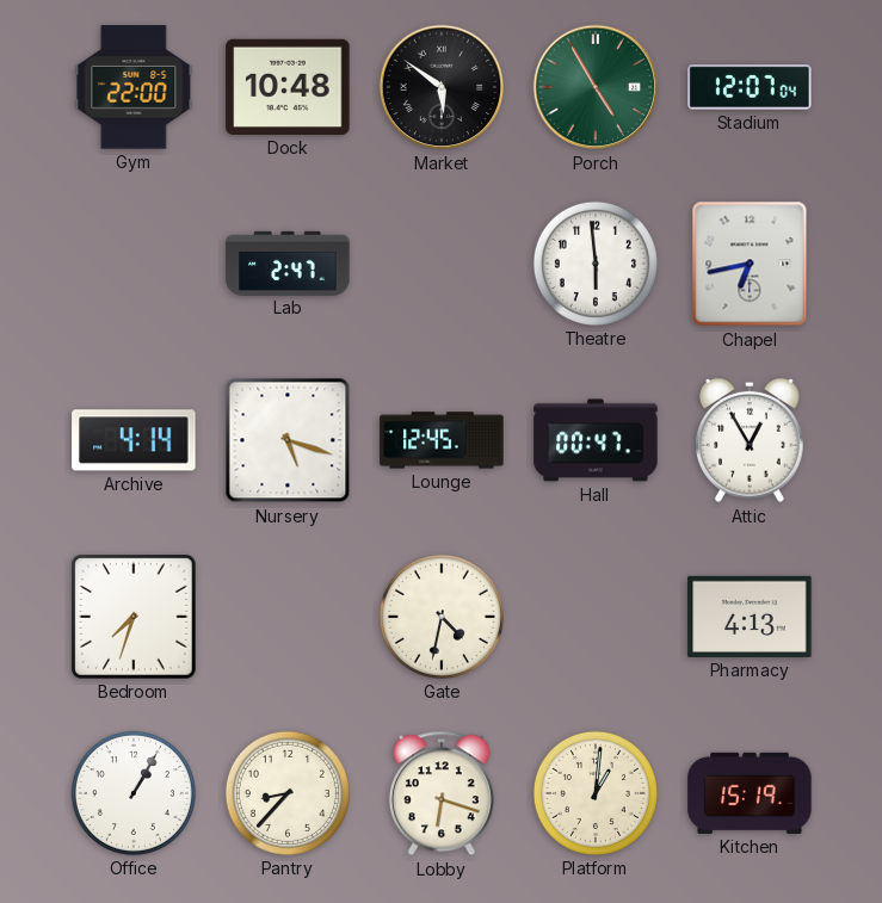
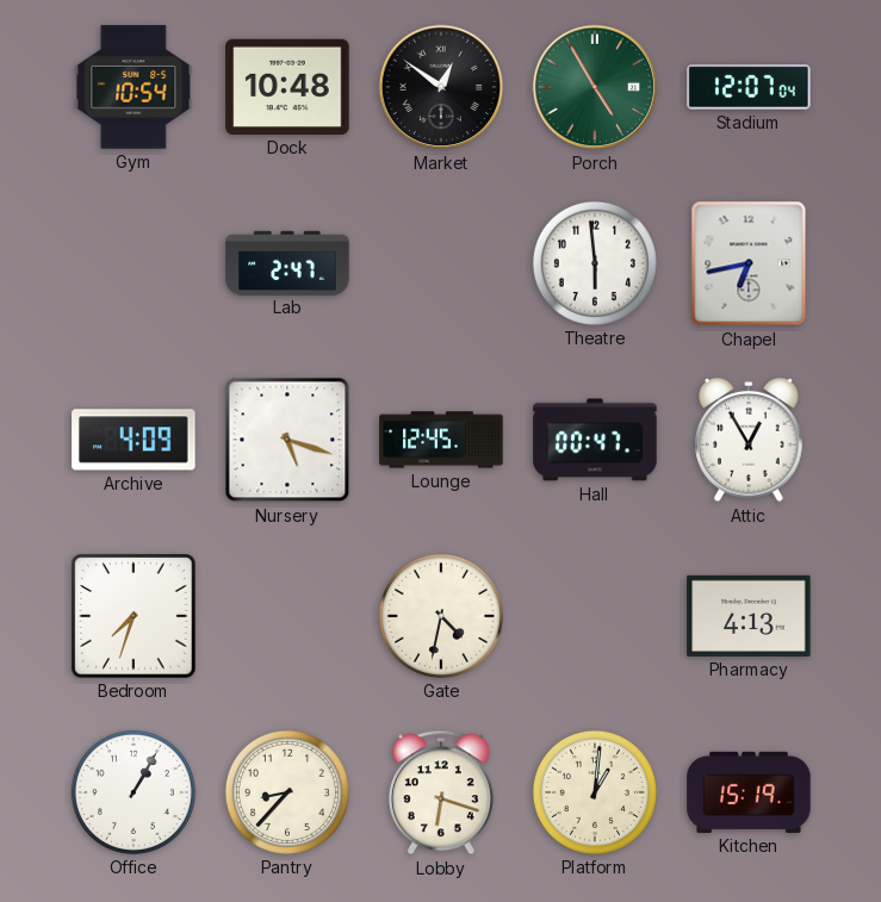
Gym: 22:00 -> 10:54
Market: 5:51 -> 12:51
Archive: 4:14 -> 4:09
